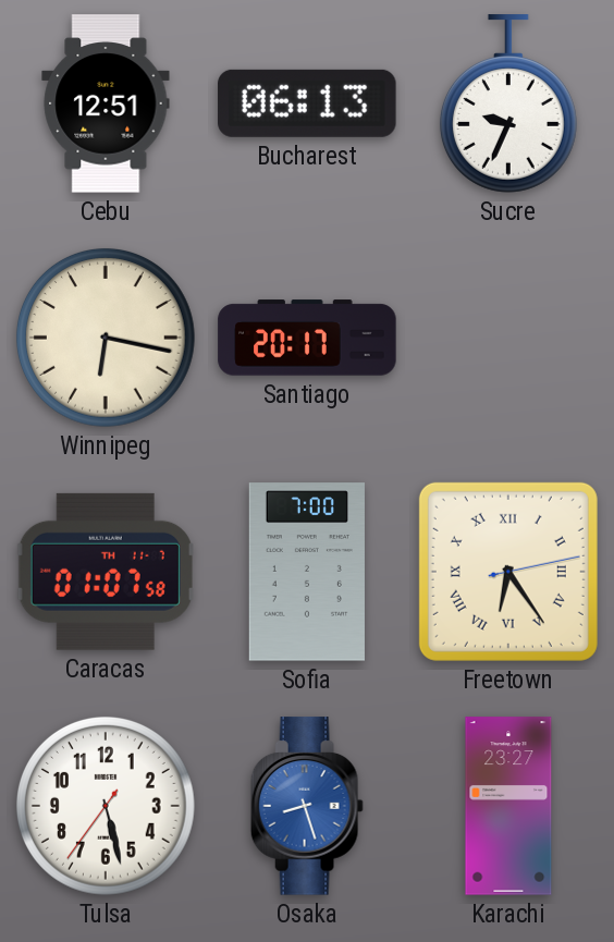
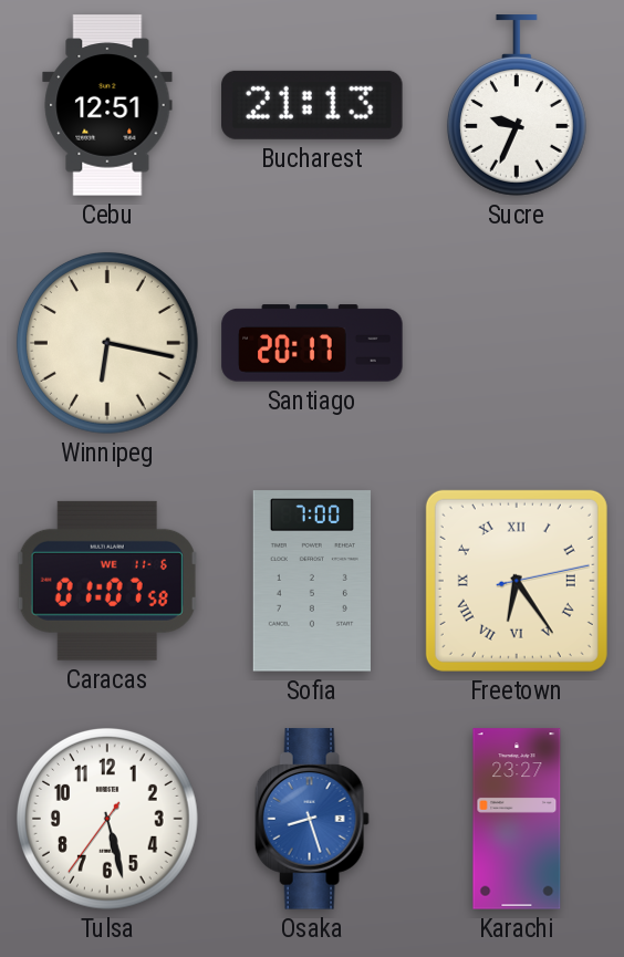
Bucharest: 06:13 -> 21:13
Caracas date: TH 11-7 -> WE 11-6
